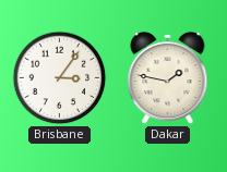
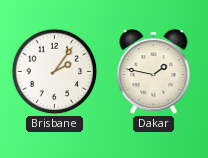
Brisbane: 3:06 -> 2:06
